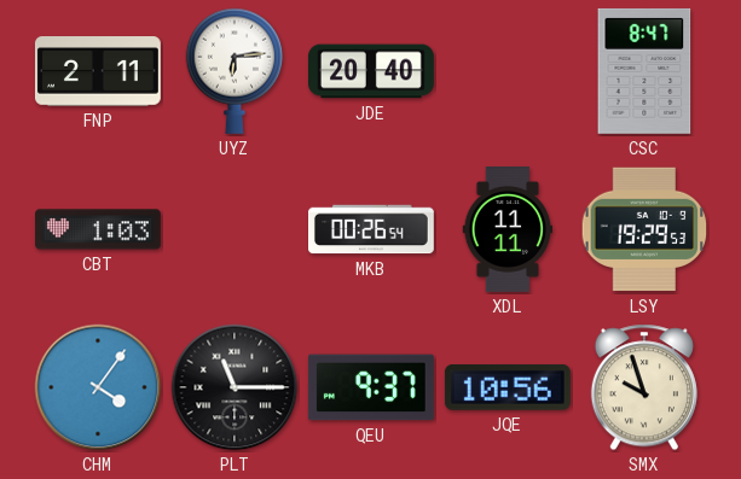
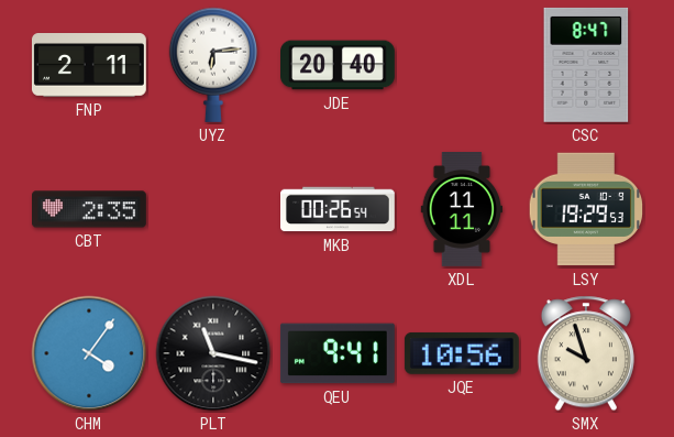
CBT: 1:03 -> 2:35
PLT: 11:15 -> 11:17
QEU: 9:37 -> 9:41
